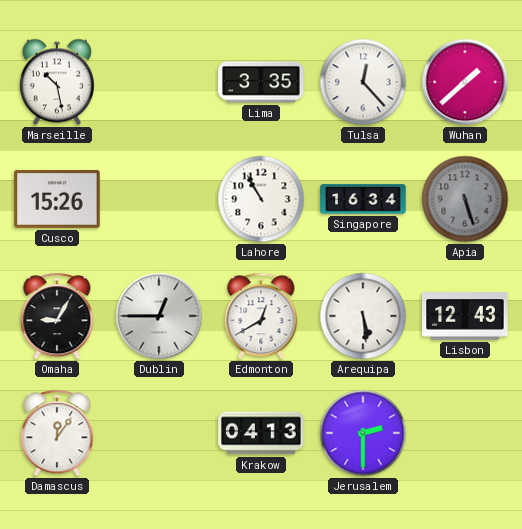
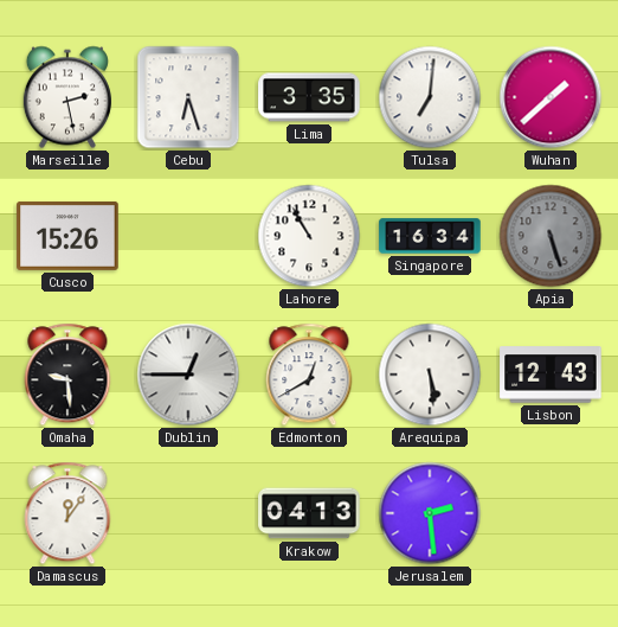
Marseille: 10:28 -> 2:28
Cebu: none -> 6:27
Tulsa: 12:23 -> 7:01
Omaha: 9:05 -> 9:29
Jerusalem: 2:30 -> 2:29
